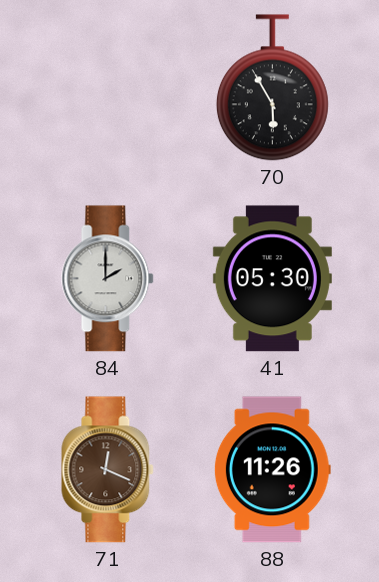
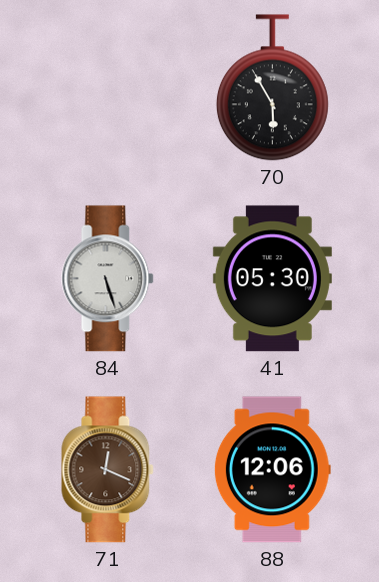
84: 2:00 -> 5:27
88: 11:26 -> 12:06
